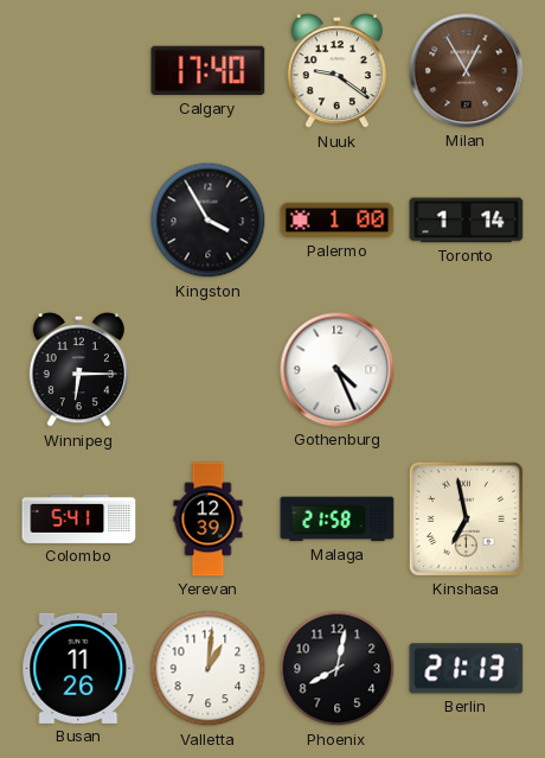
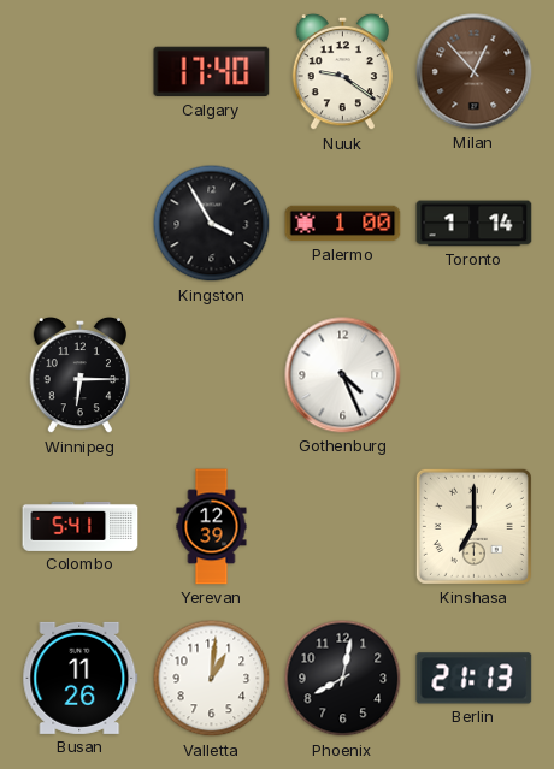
Milan: 12:55 -> 12:53
Malaga: 21:58 -> none
Kinshasa: 6:58 -> 7:00
